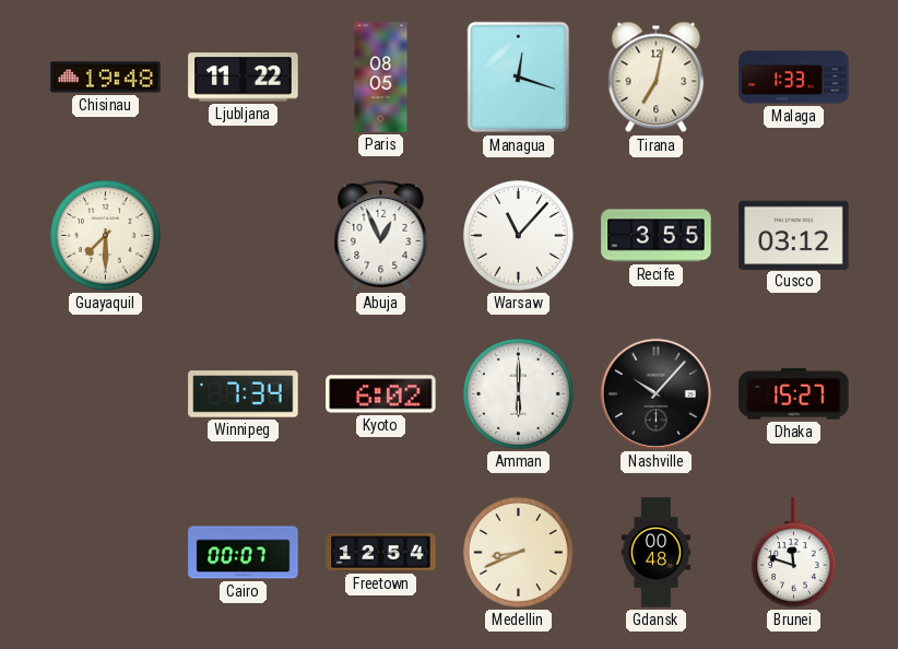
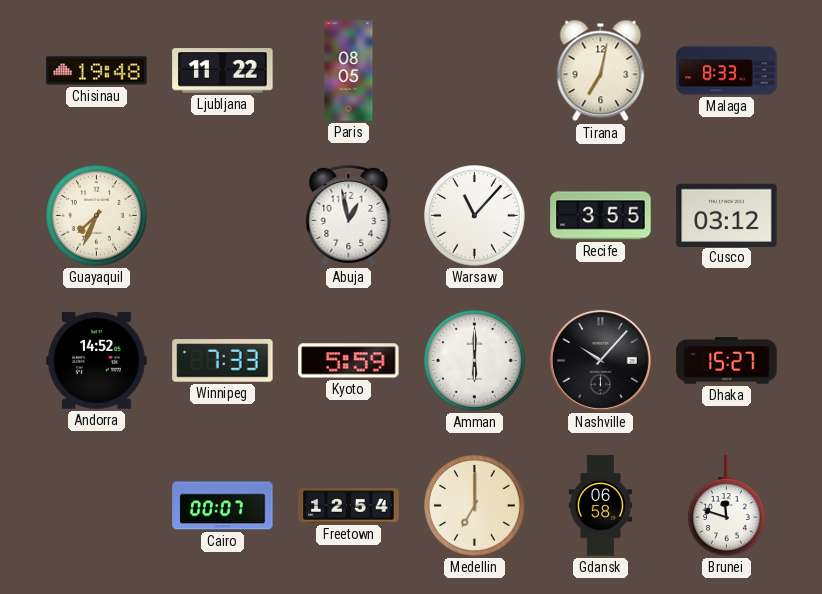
Managua: 12:18 -> none
Malaga: 1:33 -> 8:33
Guayaquil: 7:30 -> 7:34
Abuja: 12:56 -> 12:58
Andorra: none -> 14:52
Winnipeg: 7:34 -> 7:33
Kyoto: 6:02 -> 5:59
Medellin: 8:41 -> 7:00
Gdansk: 00:48 -> 06:58
